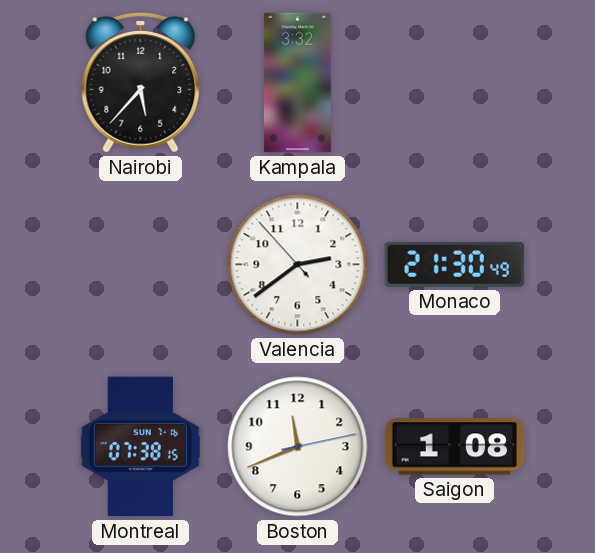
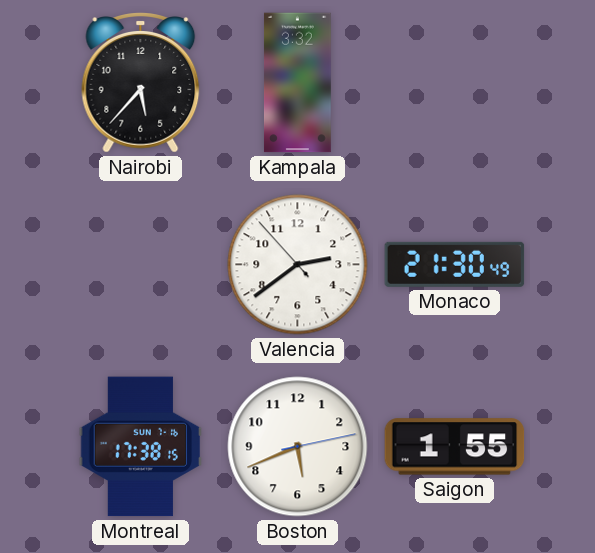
Montreal: 07:38 -> 17:38
Boston: 11:41 -> 5:41
Saigon: 1:08 -> 1:55
